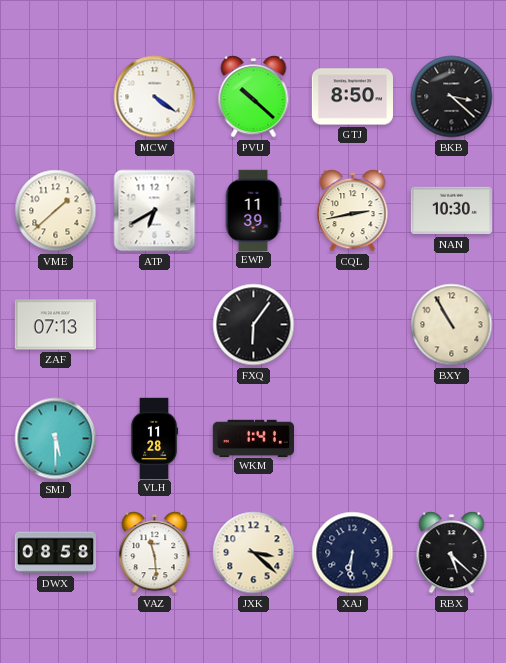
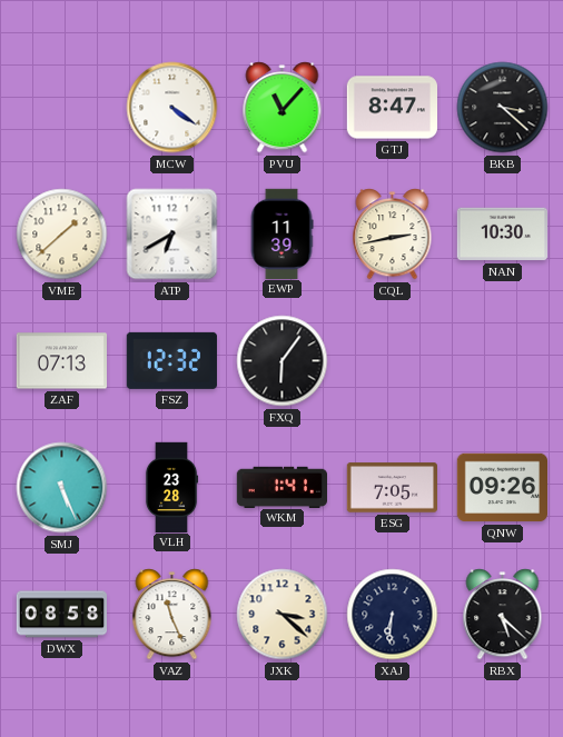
PVU: 10:22 -> 11:07
GTJ: 8:50 -> 8:47
FSZ: none -> 12:32
BXY: 10:55 -> none
SMJ: 5:30 -> 5:26
VLH: 11:28 -> 23:28
ESG: none -> 7:05
QNW: none -> 09:26
VAZ: 11:29 -> 11:26
